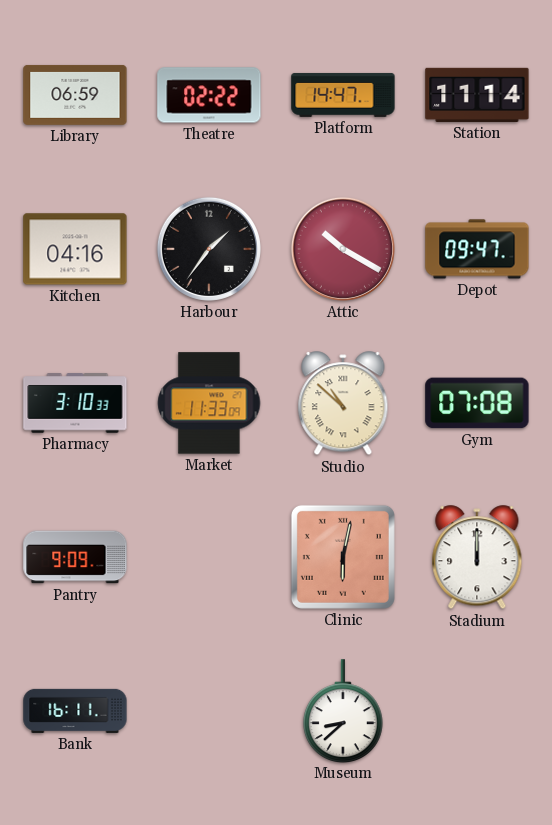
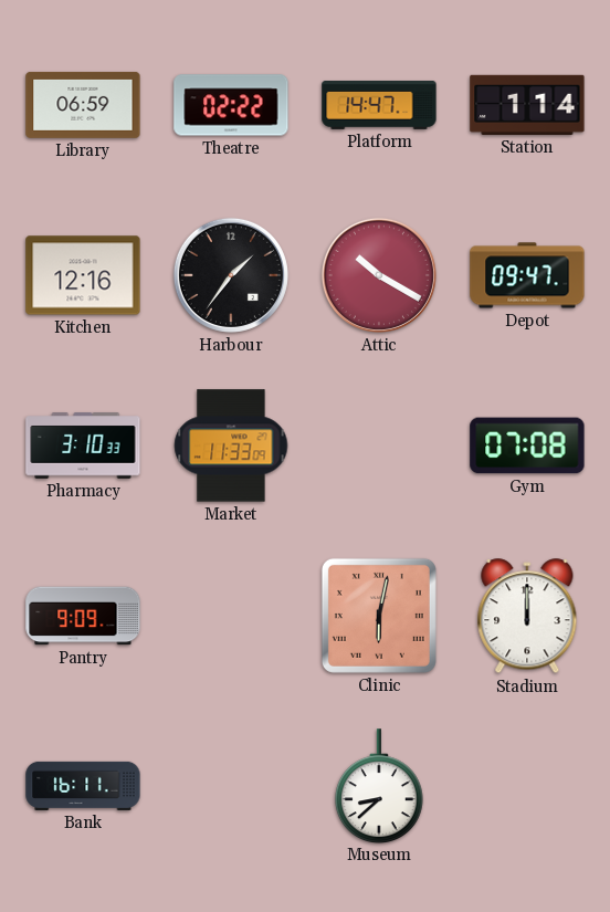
Station: 11:14 -> 1:14
Kitchen: 04:16 -> 12:16
Studio: 10:52 -> none
